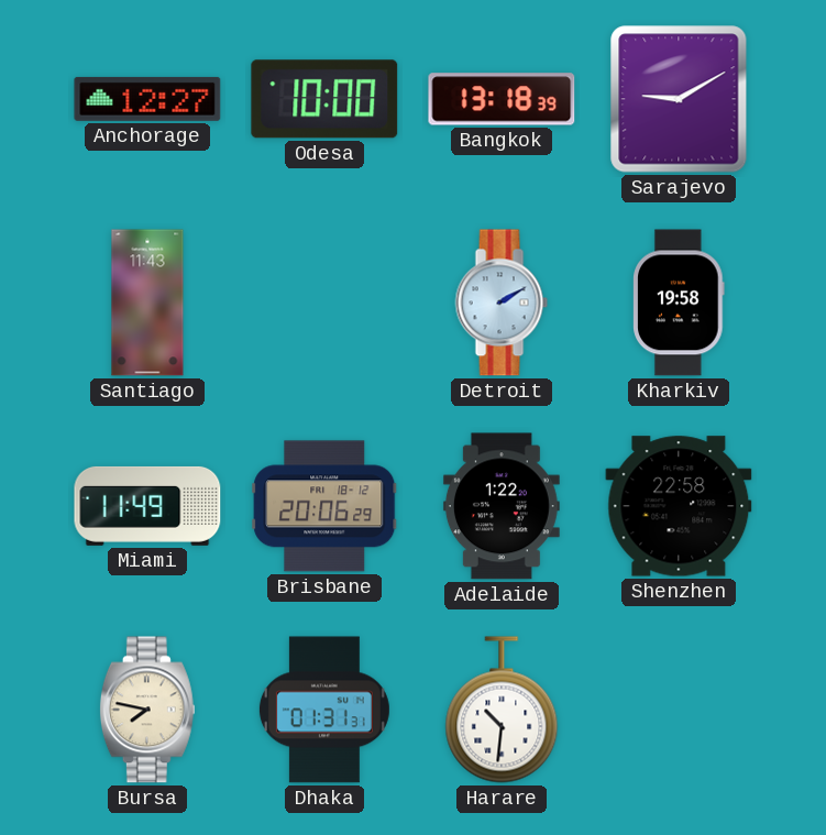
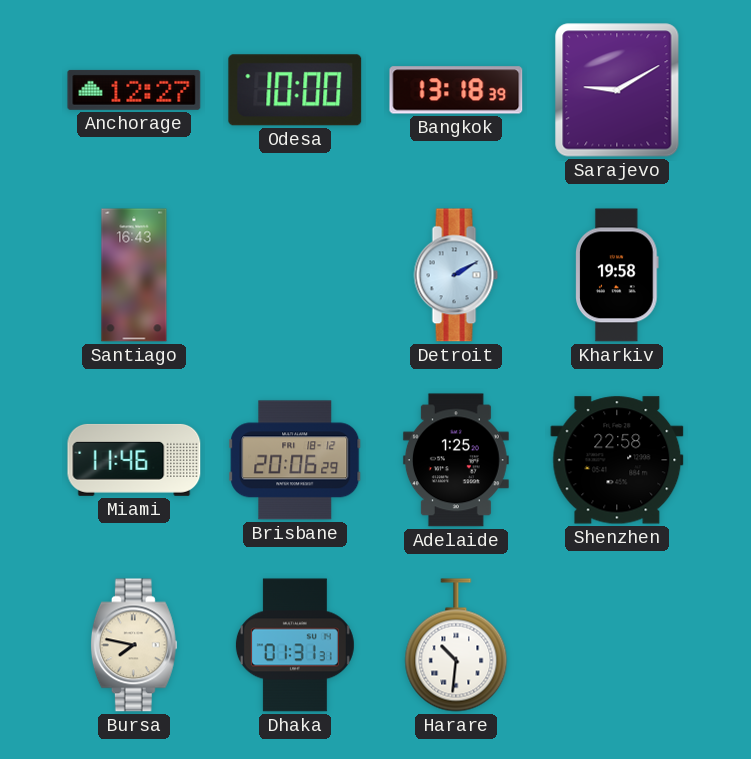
Santiago: 11:43 -> 16:43
Miami: 11:49 -> 11:46
Adelaide: 1:22 -> 1:25
